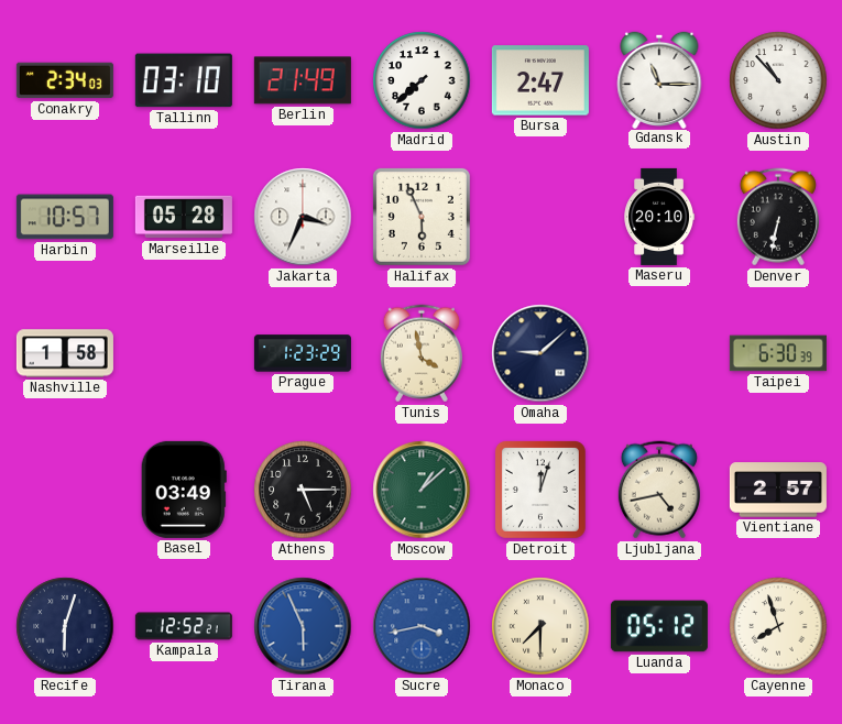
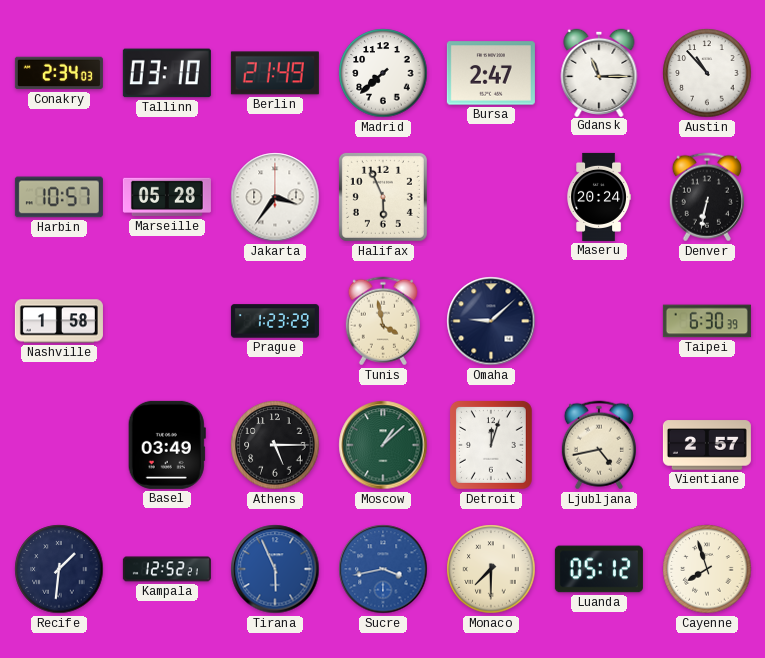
Jakarta: 3:34 -> 3:36
Maseru: 20:10 -> 20:24
Recife: 6:03 -> 1:31
